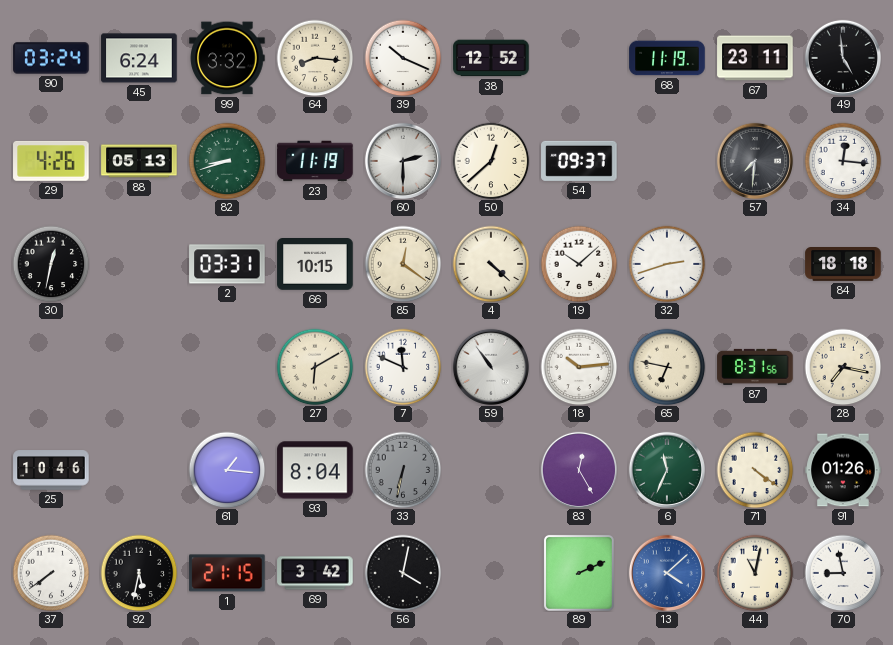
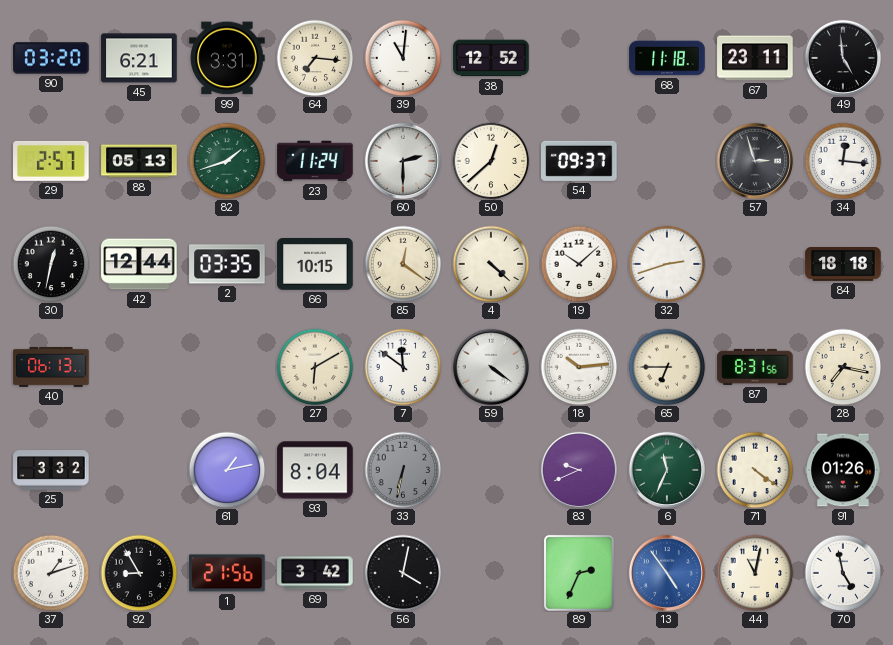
90: 03:24 -> 03:20
45: 6:24 -> 6:21
99: 3:32 -> 3:31
64: 8:16 -> 7:16
39: 10:19 -> 11:01
68: 11:19 -> 11:18
29: 4:26 -> 2:57
82: 8:42 -> 1:42
23: 11:19 -> 11:24
57: 7:31 -> 2:57
42: none -> 12:44
2: 03:31 -> 03:35
40: none -> 06:13
7: 11:49 -> 11:51
59: 10:54 -> 4:21
65: 6:47 -> 6:45
25: 10:46 -> 3:32
61: 1:16 -> 1:13
83: 12:25 -> 9:41
37: 7:39 -> 1:12
92: 5:32 -> 8:55
1: 21:15 -> 21:56
89: 2:11 -> 2:34
13: 4:08 -> 4:54
70: 8:58 -> 4:58
